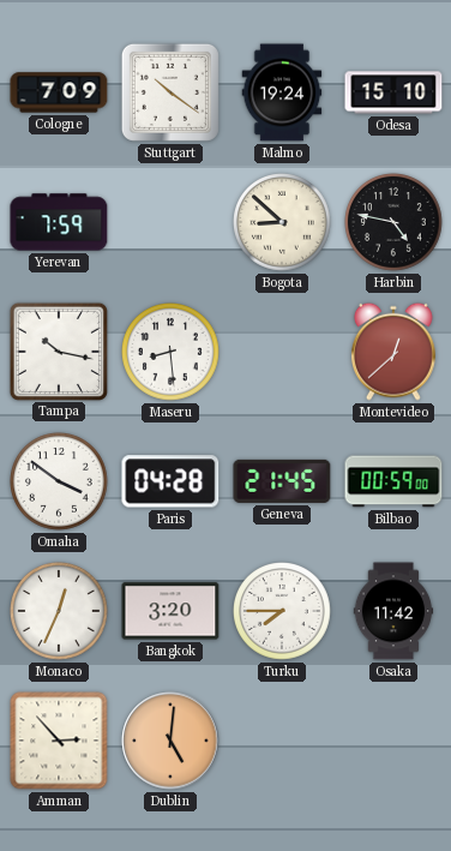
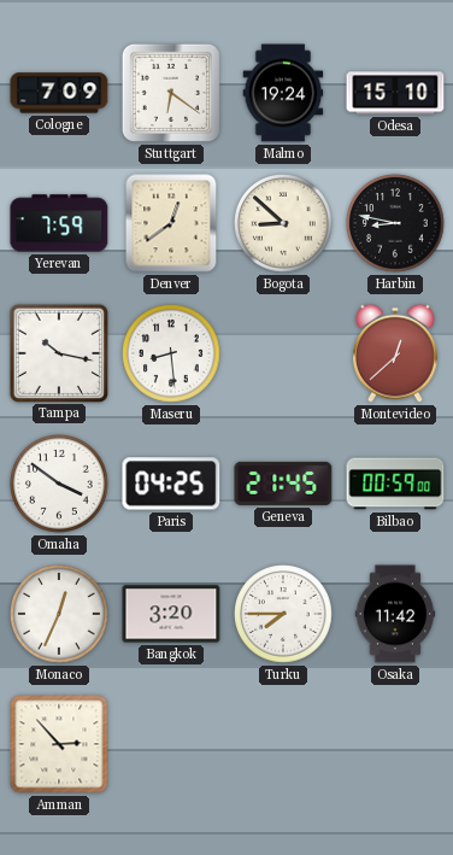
Stuttgart: 10:21 -> 6:21
Denver: none -> 12:39
Harbin: 4:47 -> 8:47
Paris: 04:28 -> 04:25
Dublin: 5:01 -> none
